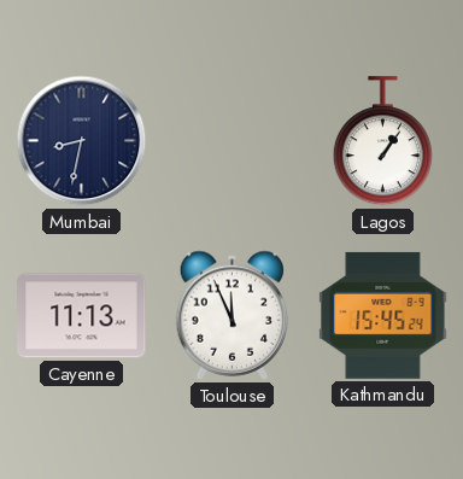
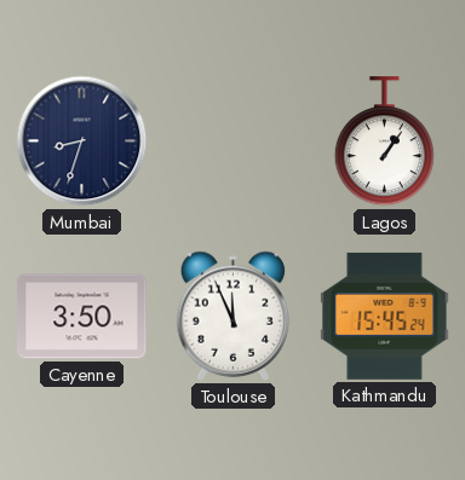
Mumbai: 8:32 -> 8:33
Cayenne: 11:13 -> 3:50
